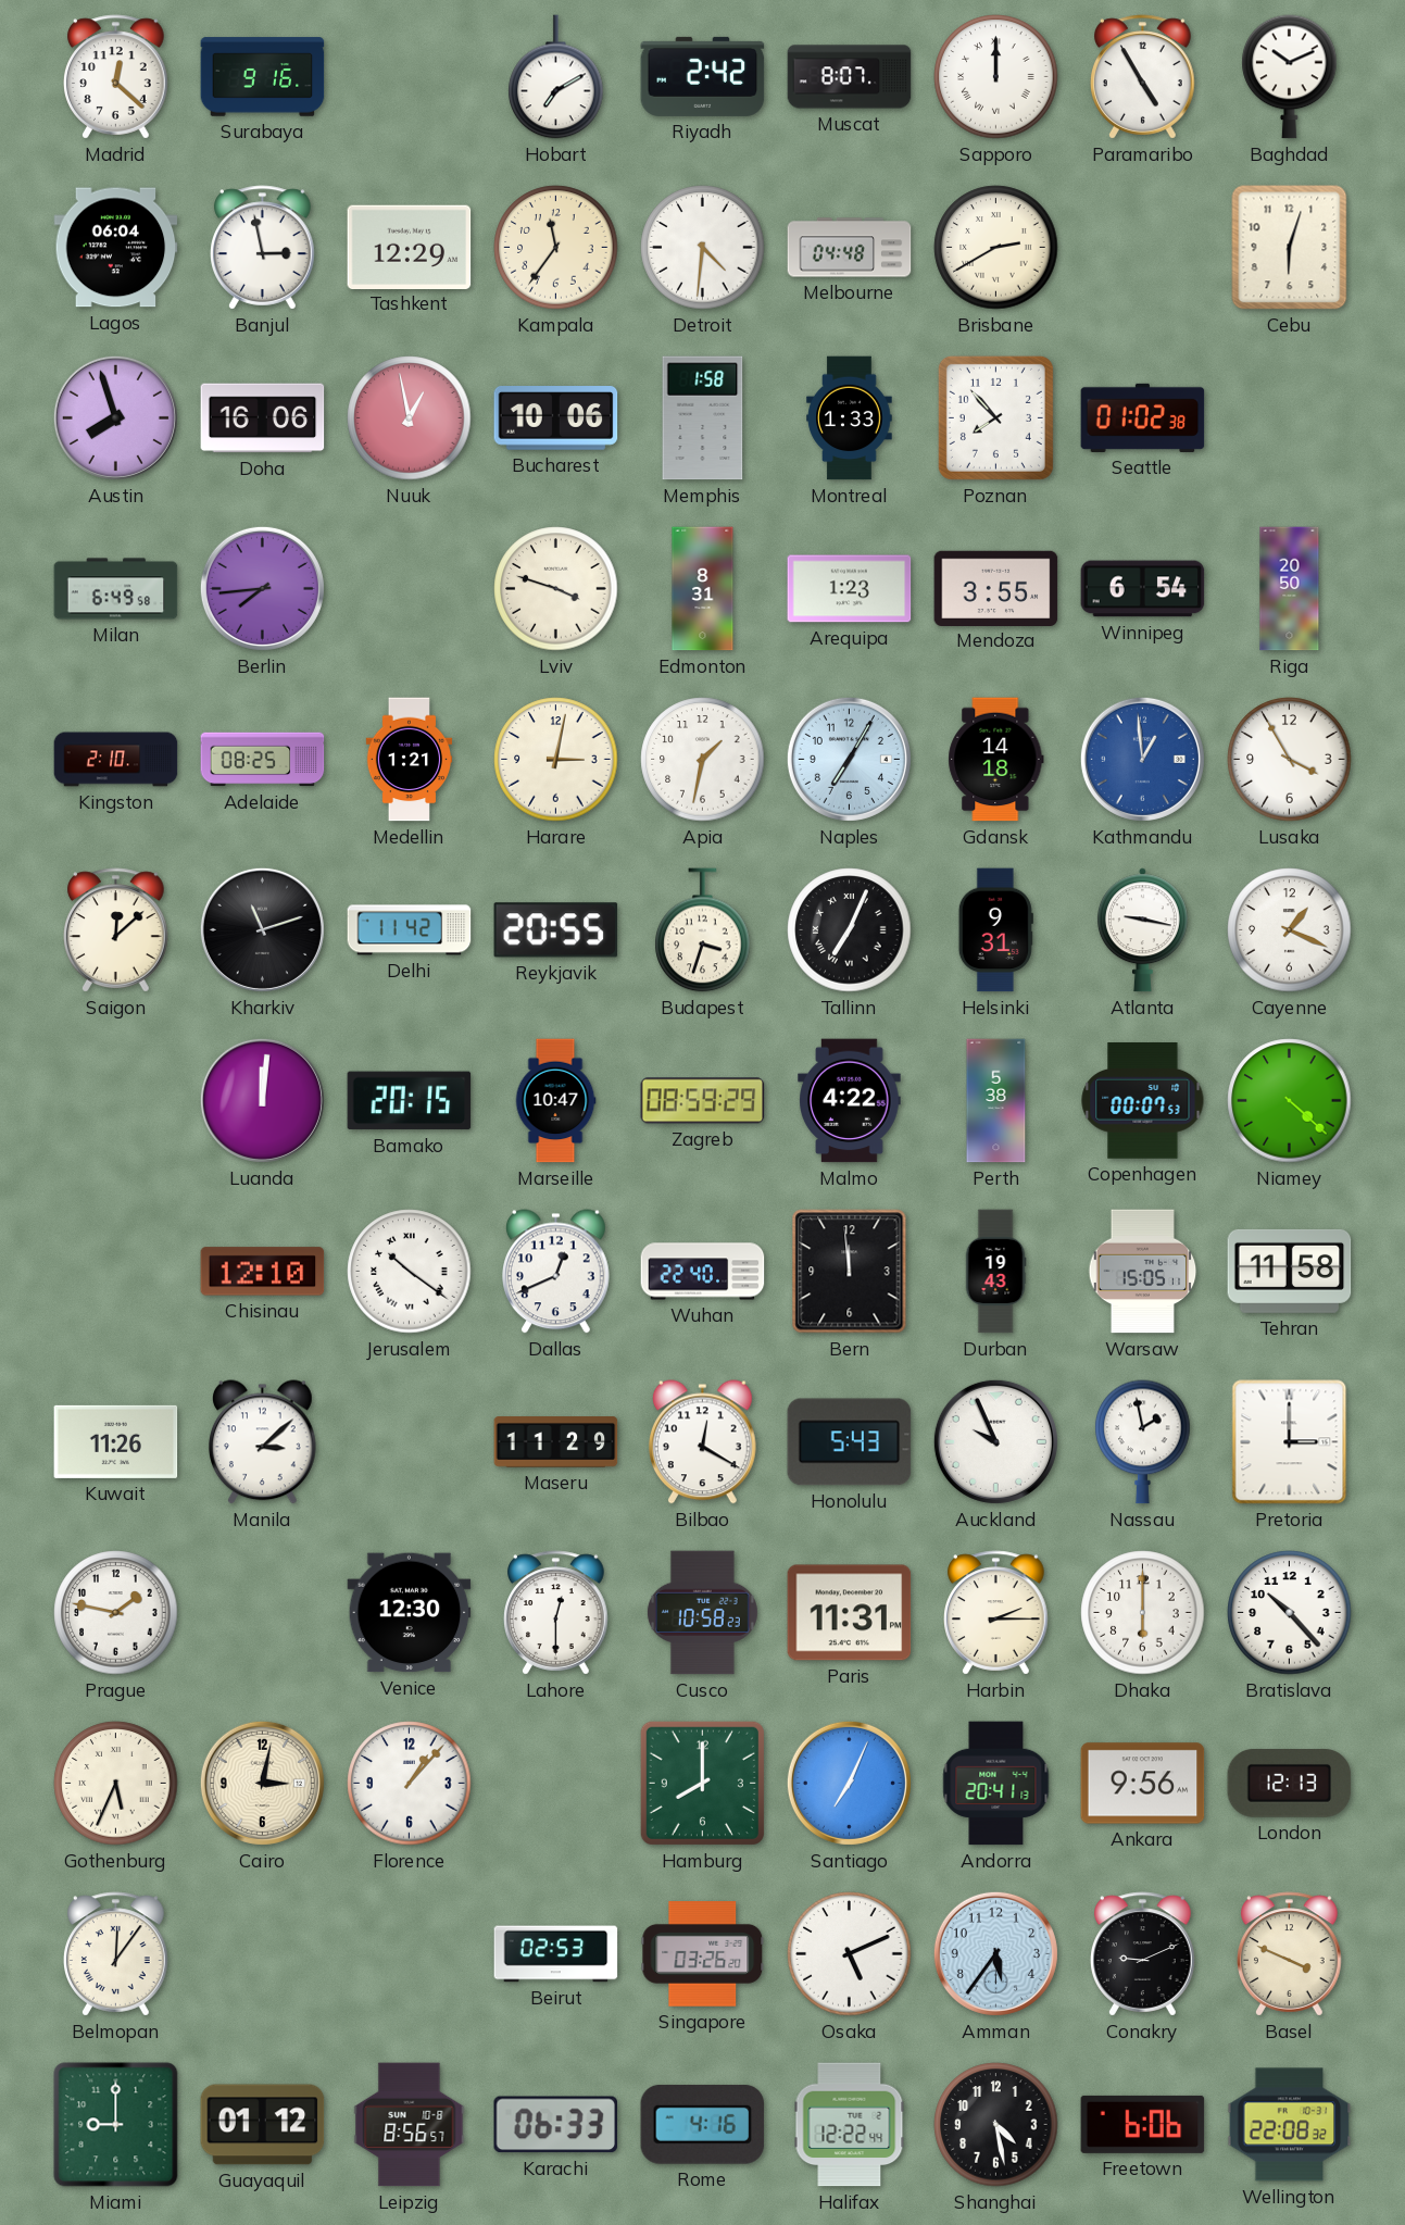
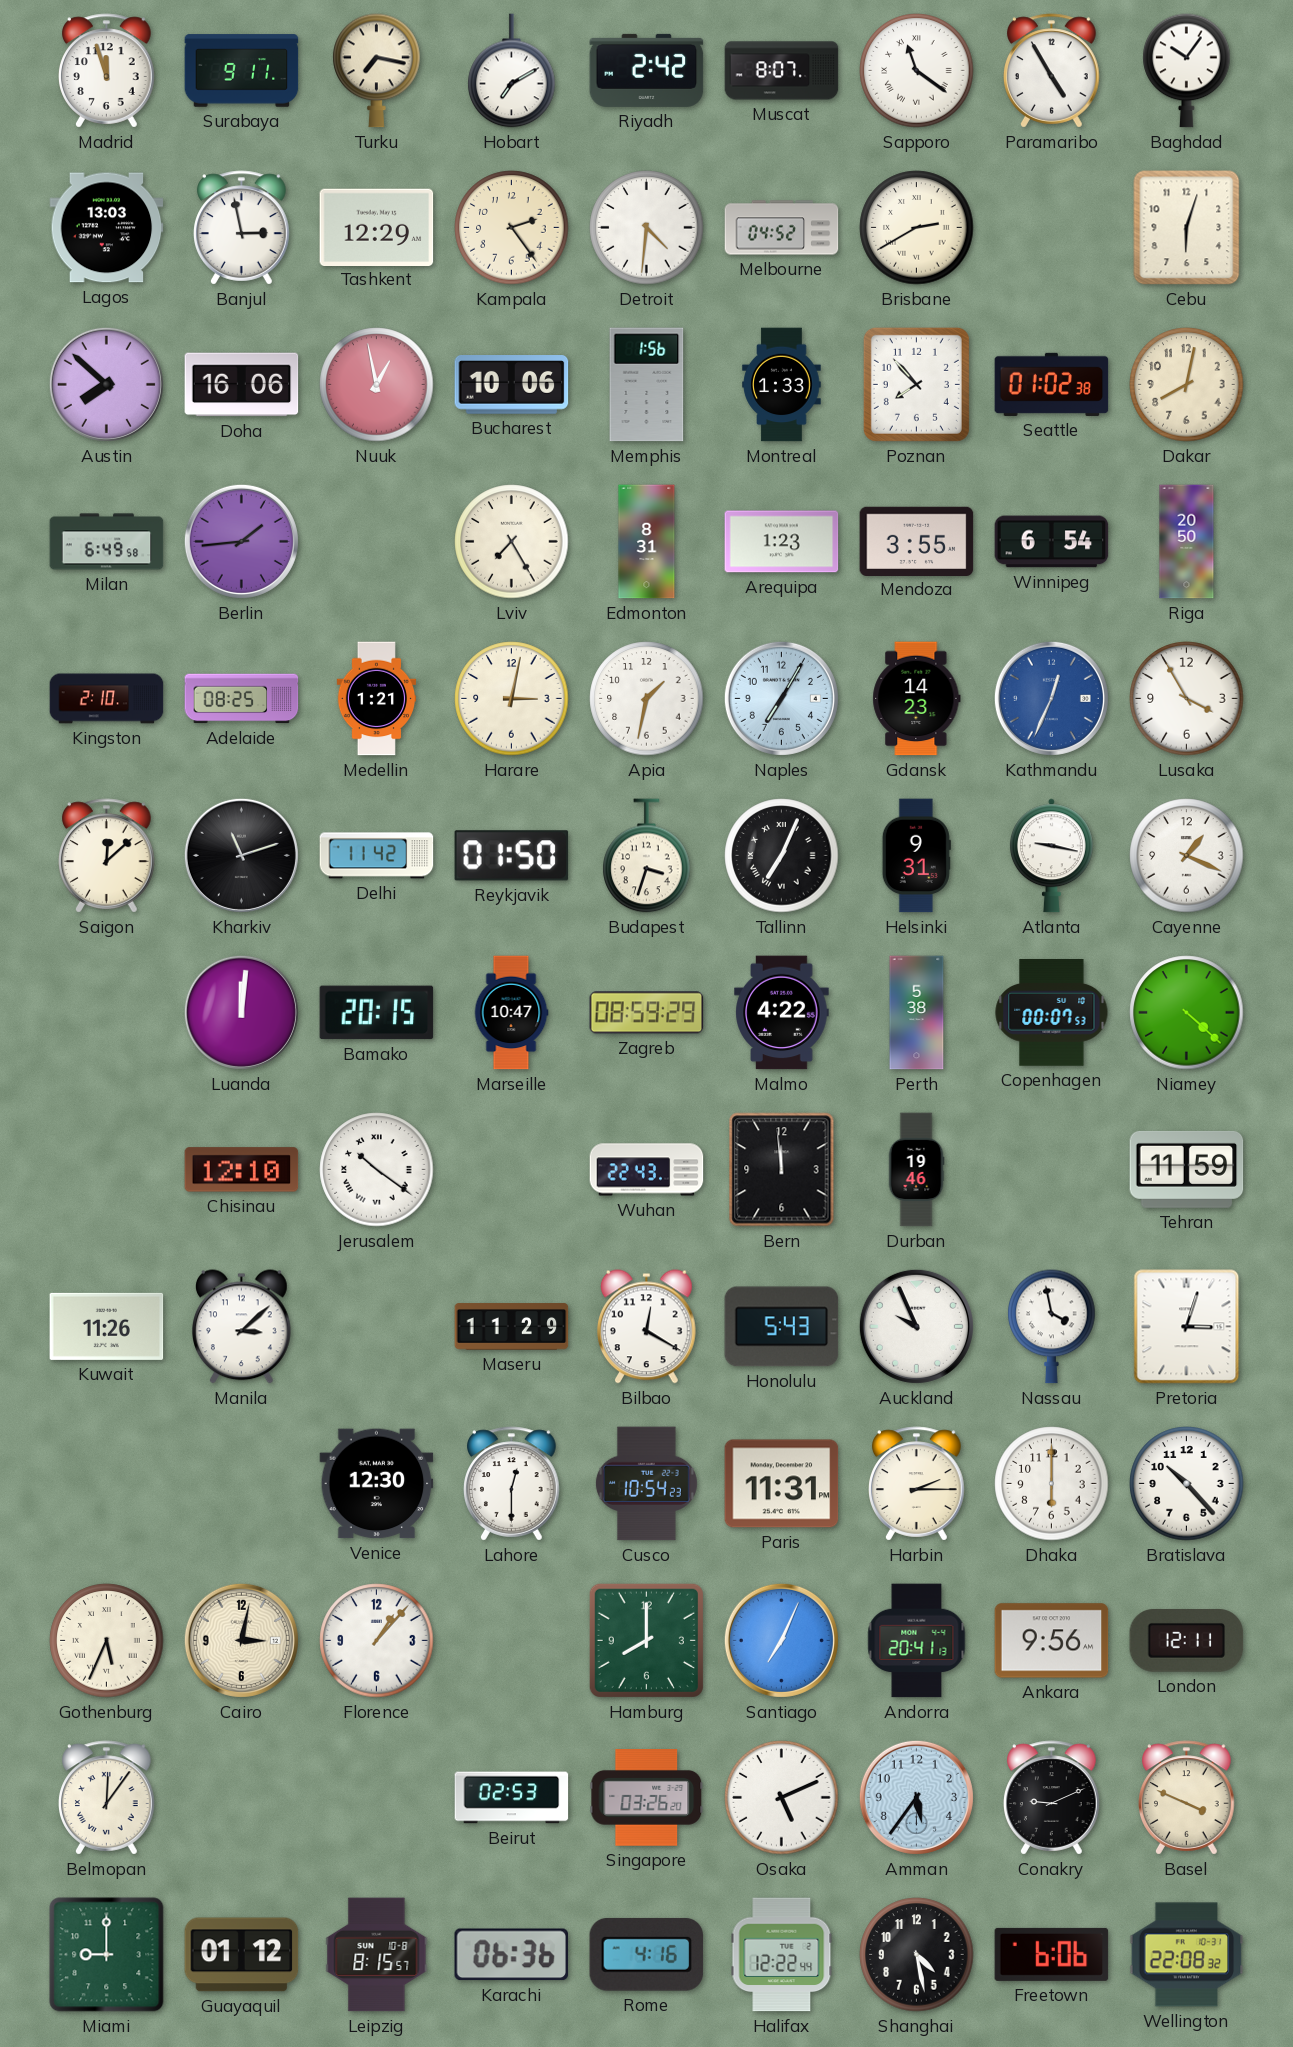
Madrid: 12:22 -> 11:57
Surabaya: 9:16 -> 9:11
Turku: none -> 7:17
Sapporo: 12:00 -> 11:21
Baghdad: 10:11 -> 10:06
Lagos: 06:04 -> 13:03
Kampala: 11:36 -> 2:24
Melbourne: 04:48 -> 04:52
Austin: 7:57 -> 7:52
Memphis: 1:58 -> 1:56
Dakar: none -> 8:02
Berlin: 7:44 -> 1:44
Lviv: 3:48 -> 7:25
Gdansk: 14:18 -> 14:23
Kathmandu: 12:59 -> 12:34
Reykjavik: 20:55 -> 01:50
Dallas: 12:41 -> none
Wuhan: 22:40 -> 22:43
Durban: 19:43 -> 19:46
Warsaw: 15:05 -> none
Tehran: 11:58 -> 11:59
Nassau: 1:58 -> 3:58
Pretoria: 3:00 -> 3:03
Prague: 1:47 -> none
Cusco: 10:58 -> 10:54
London: 12:13 -> 12:11
Leipzig: 8:56 -> 8:15
Karachi: 06:33 -> 06:36
